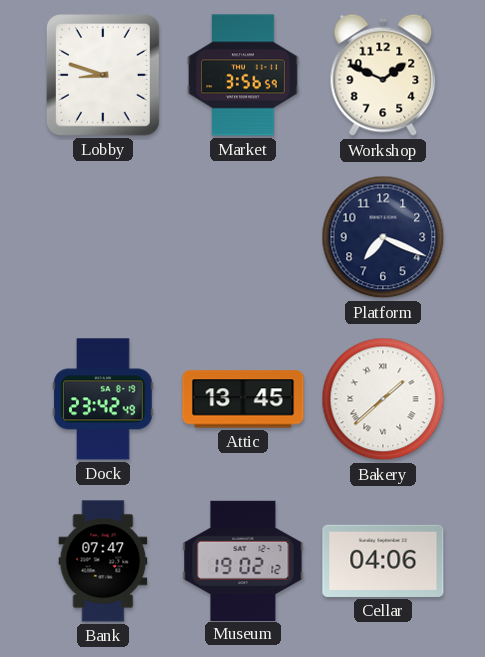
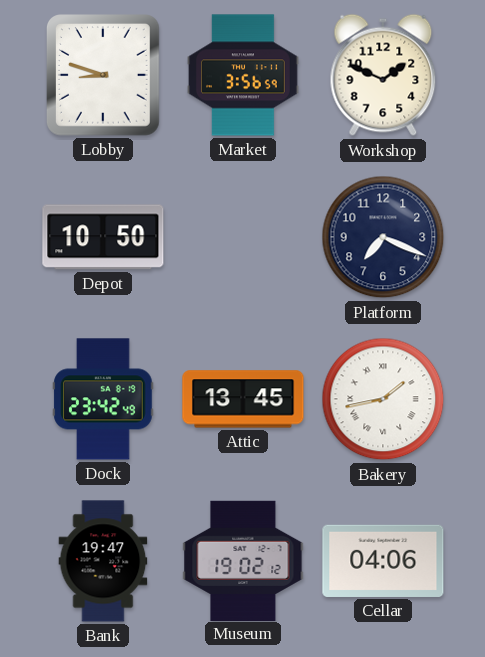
Depot: none -> 10:50
Bakery: 1:38 -> 1:43
Bank: 07:47 -> 19:47
